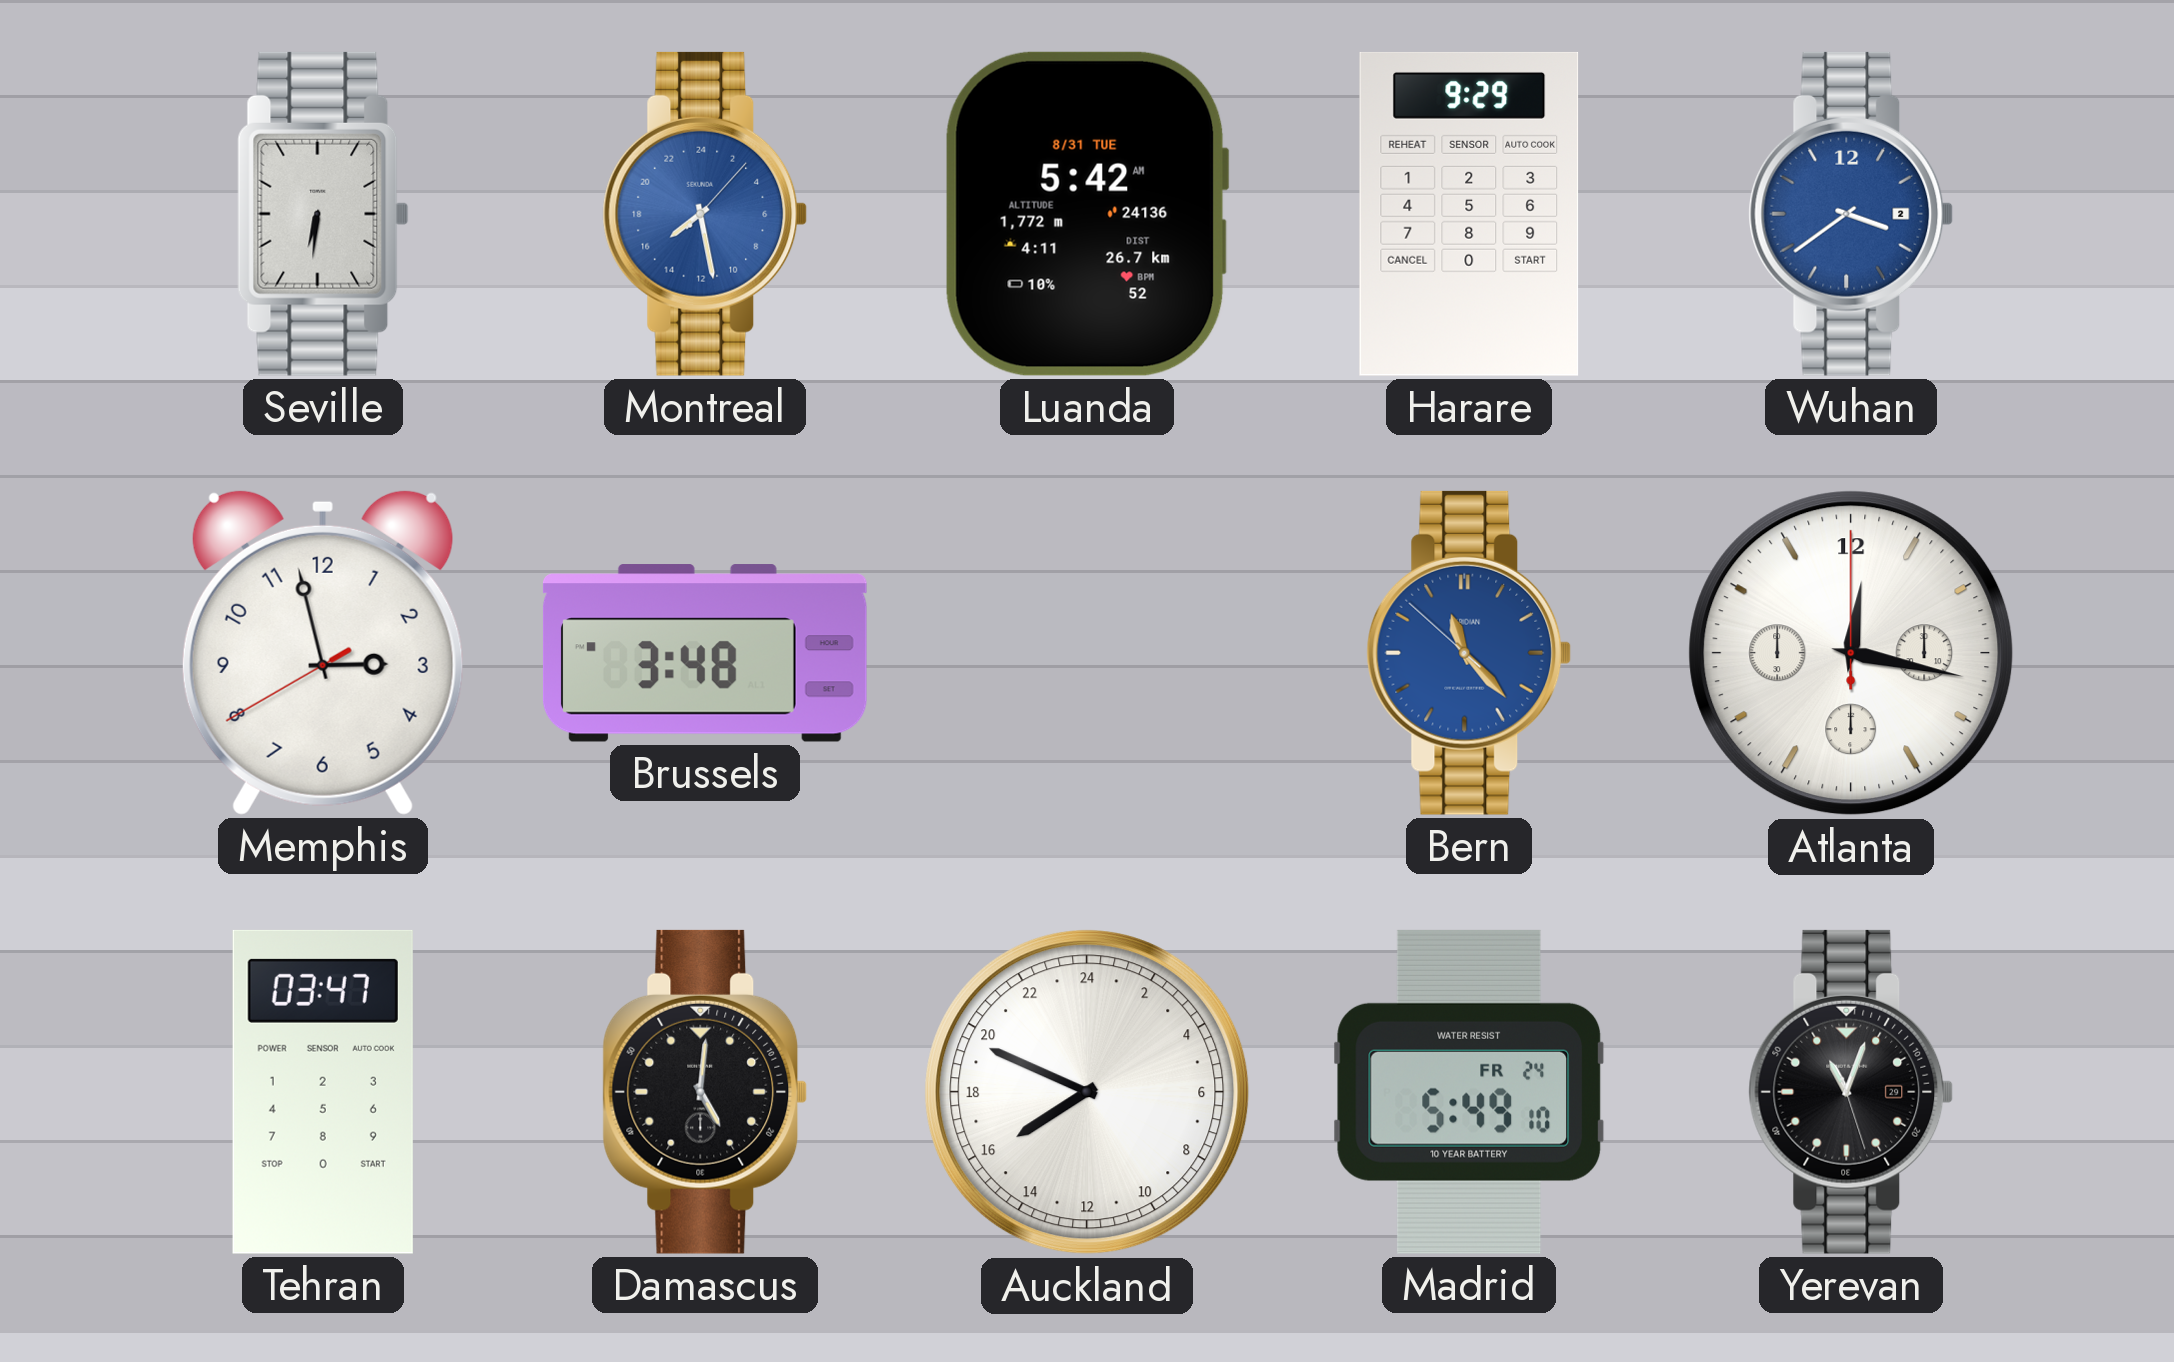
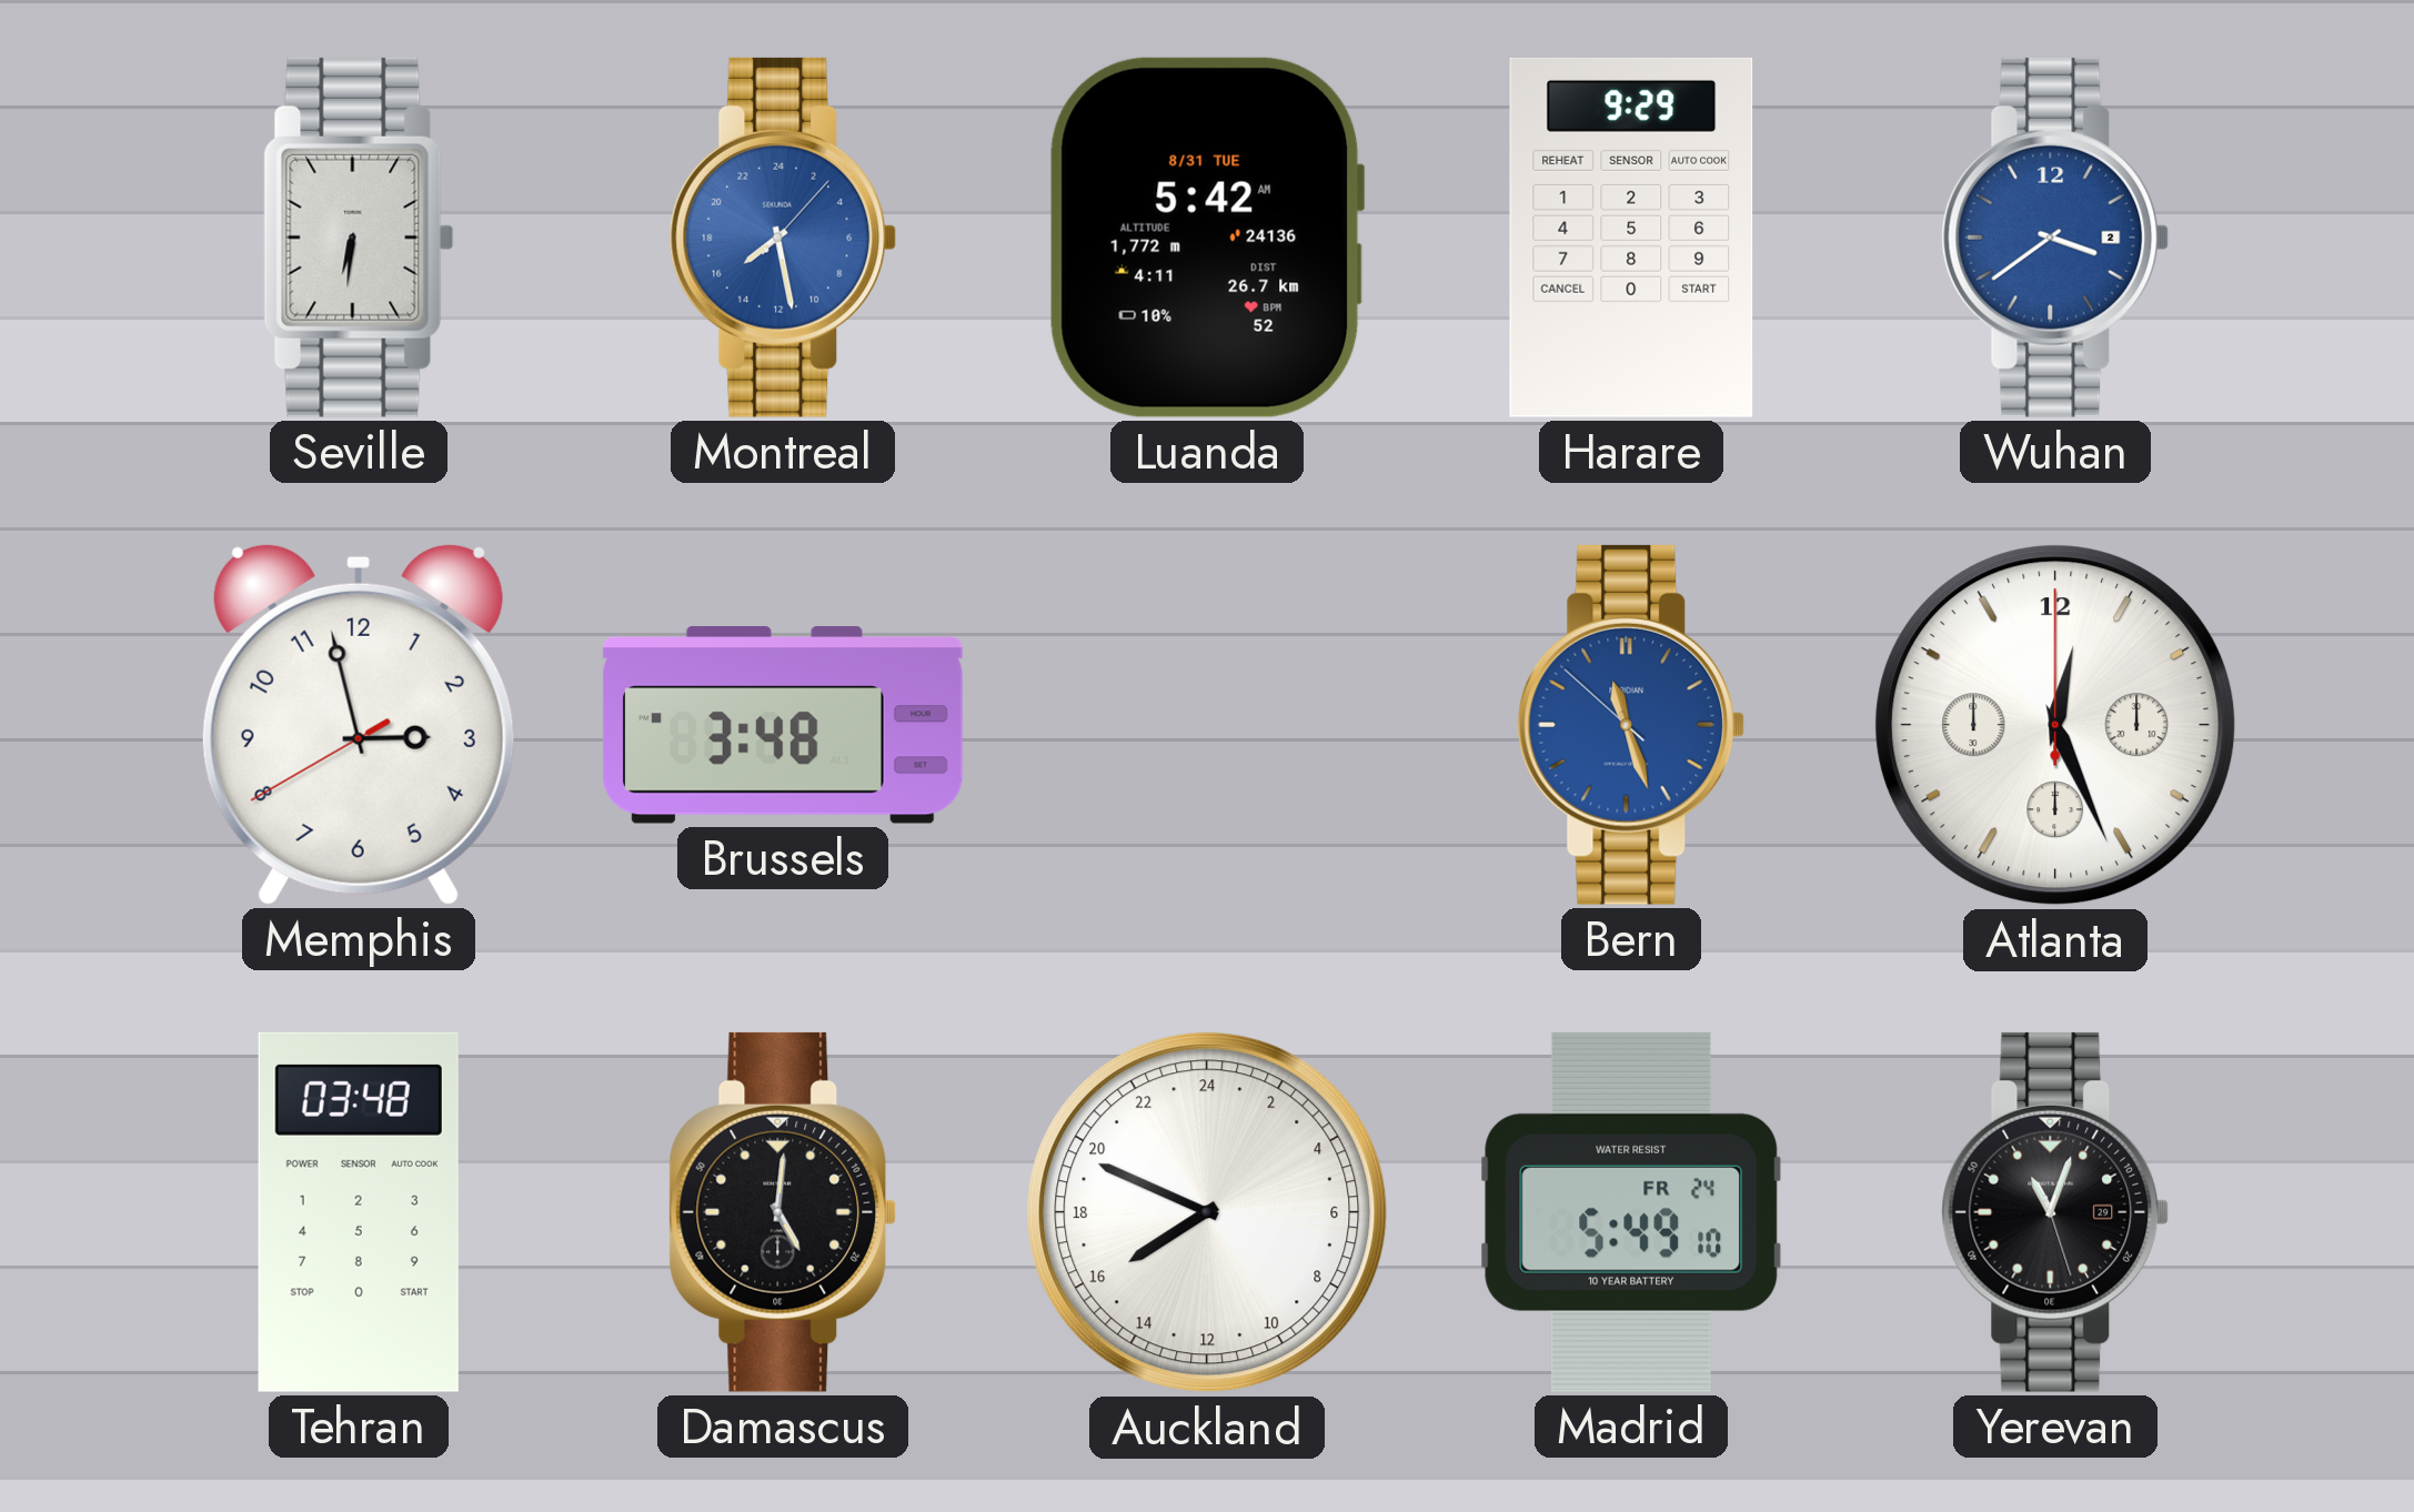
Bern: 11:22 -> 11:26
Atlanta: 12:17 -> 12:26
Tehran: 03:47 -> 03:48
